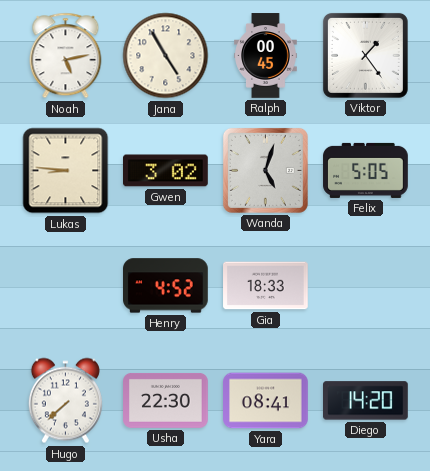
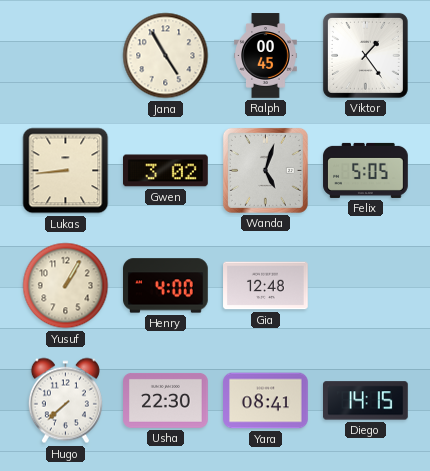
Noah: 5:13 -> none
Lukas: 8:46 -> 8:44
Yusuf: none -> 1:05
Henry: 4:52 -> 4:00
Gia: 18:33 -> 12:48
Diego: 14:20 -> 14:15
